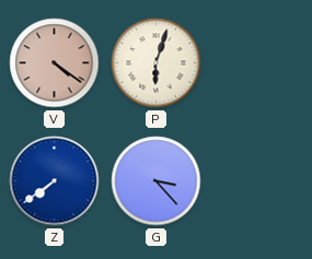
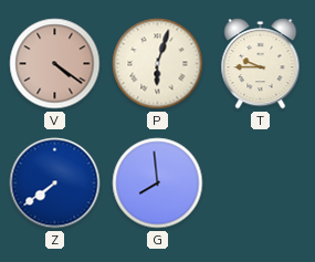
T: none -> 9:45
G: 3:23 -> 7:59
